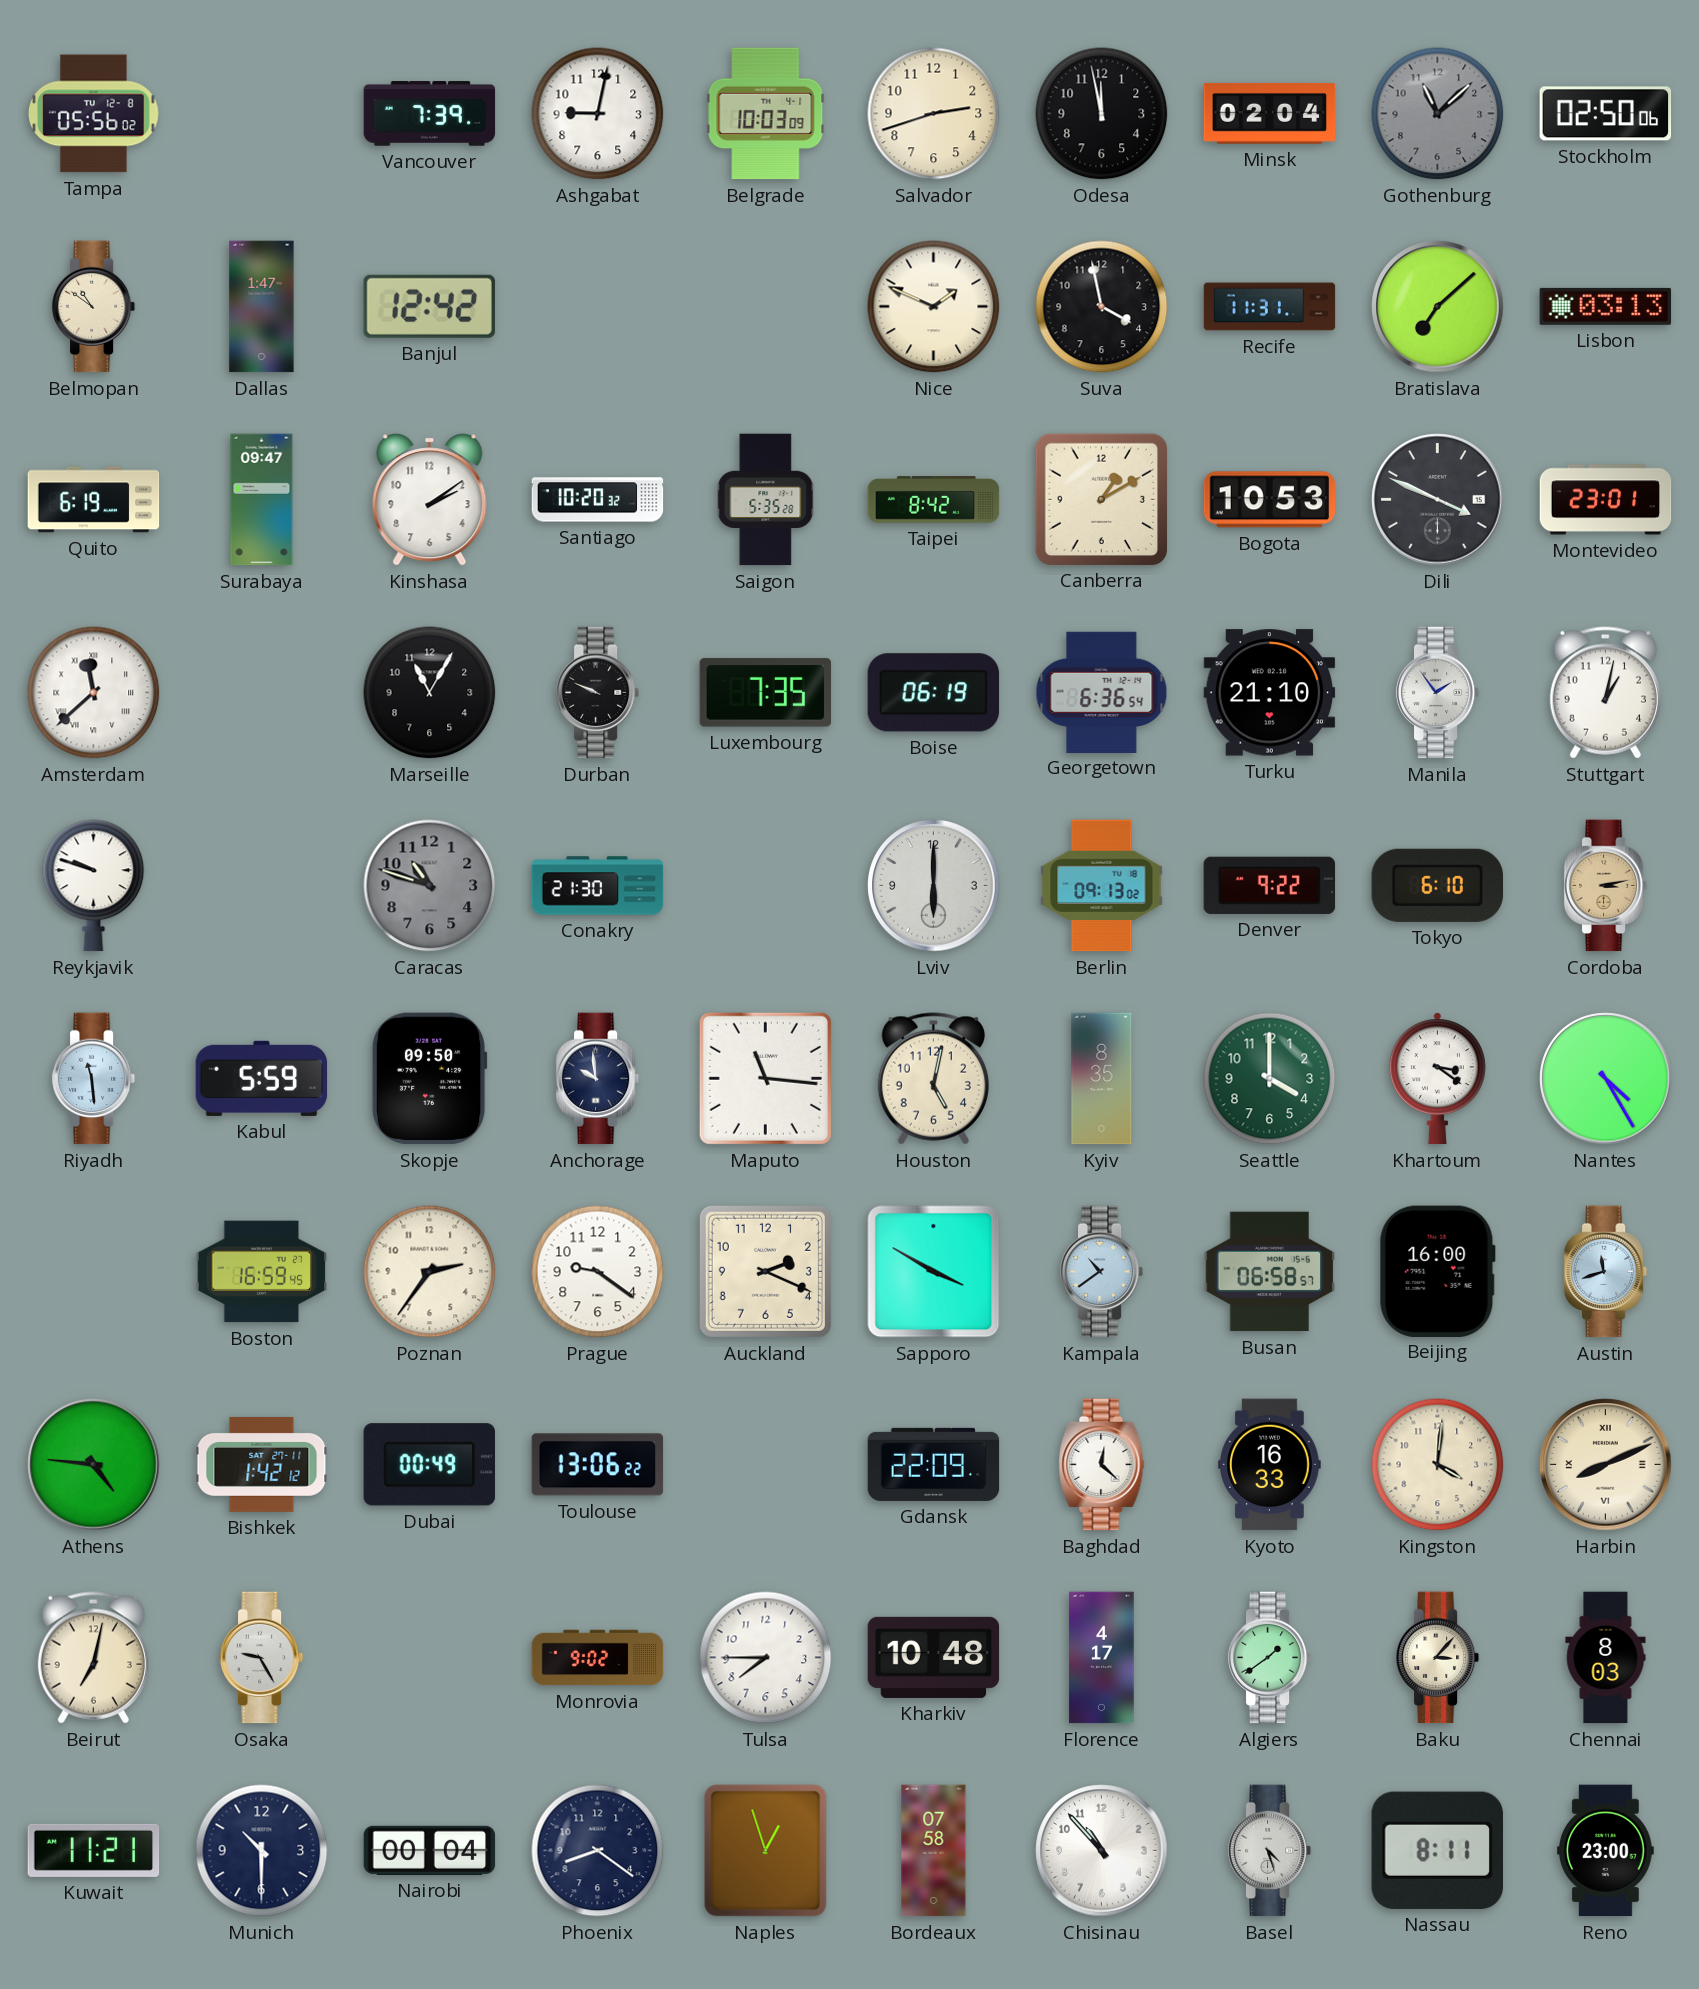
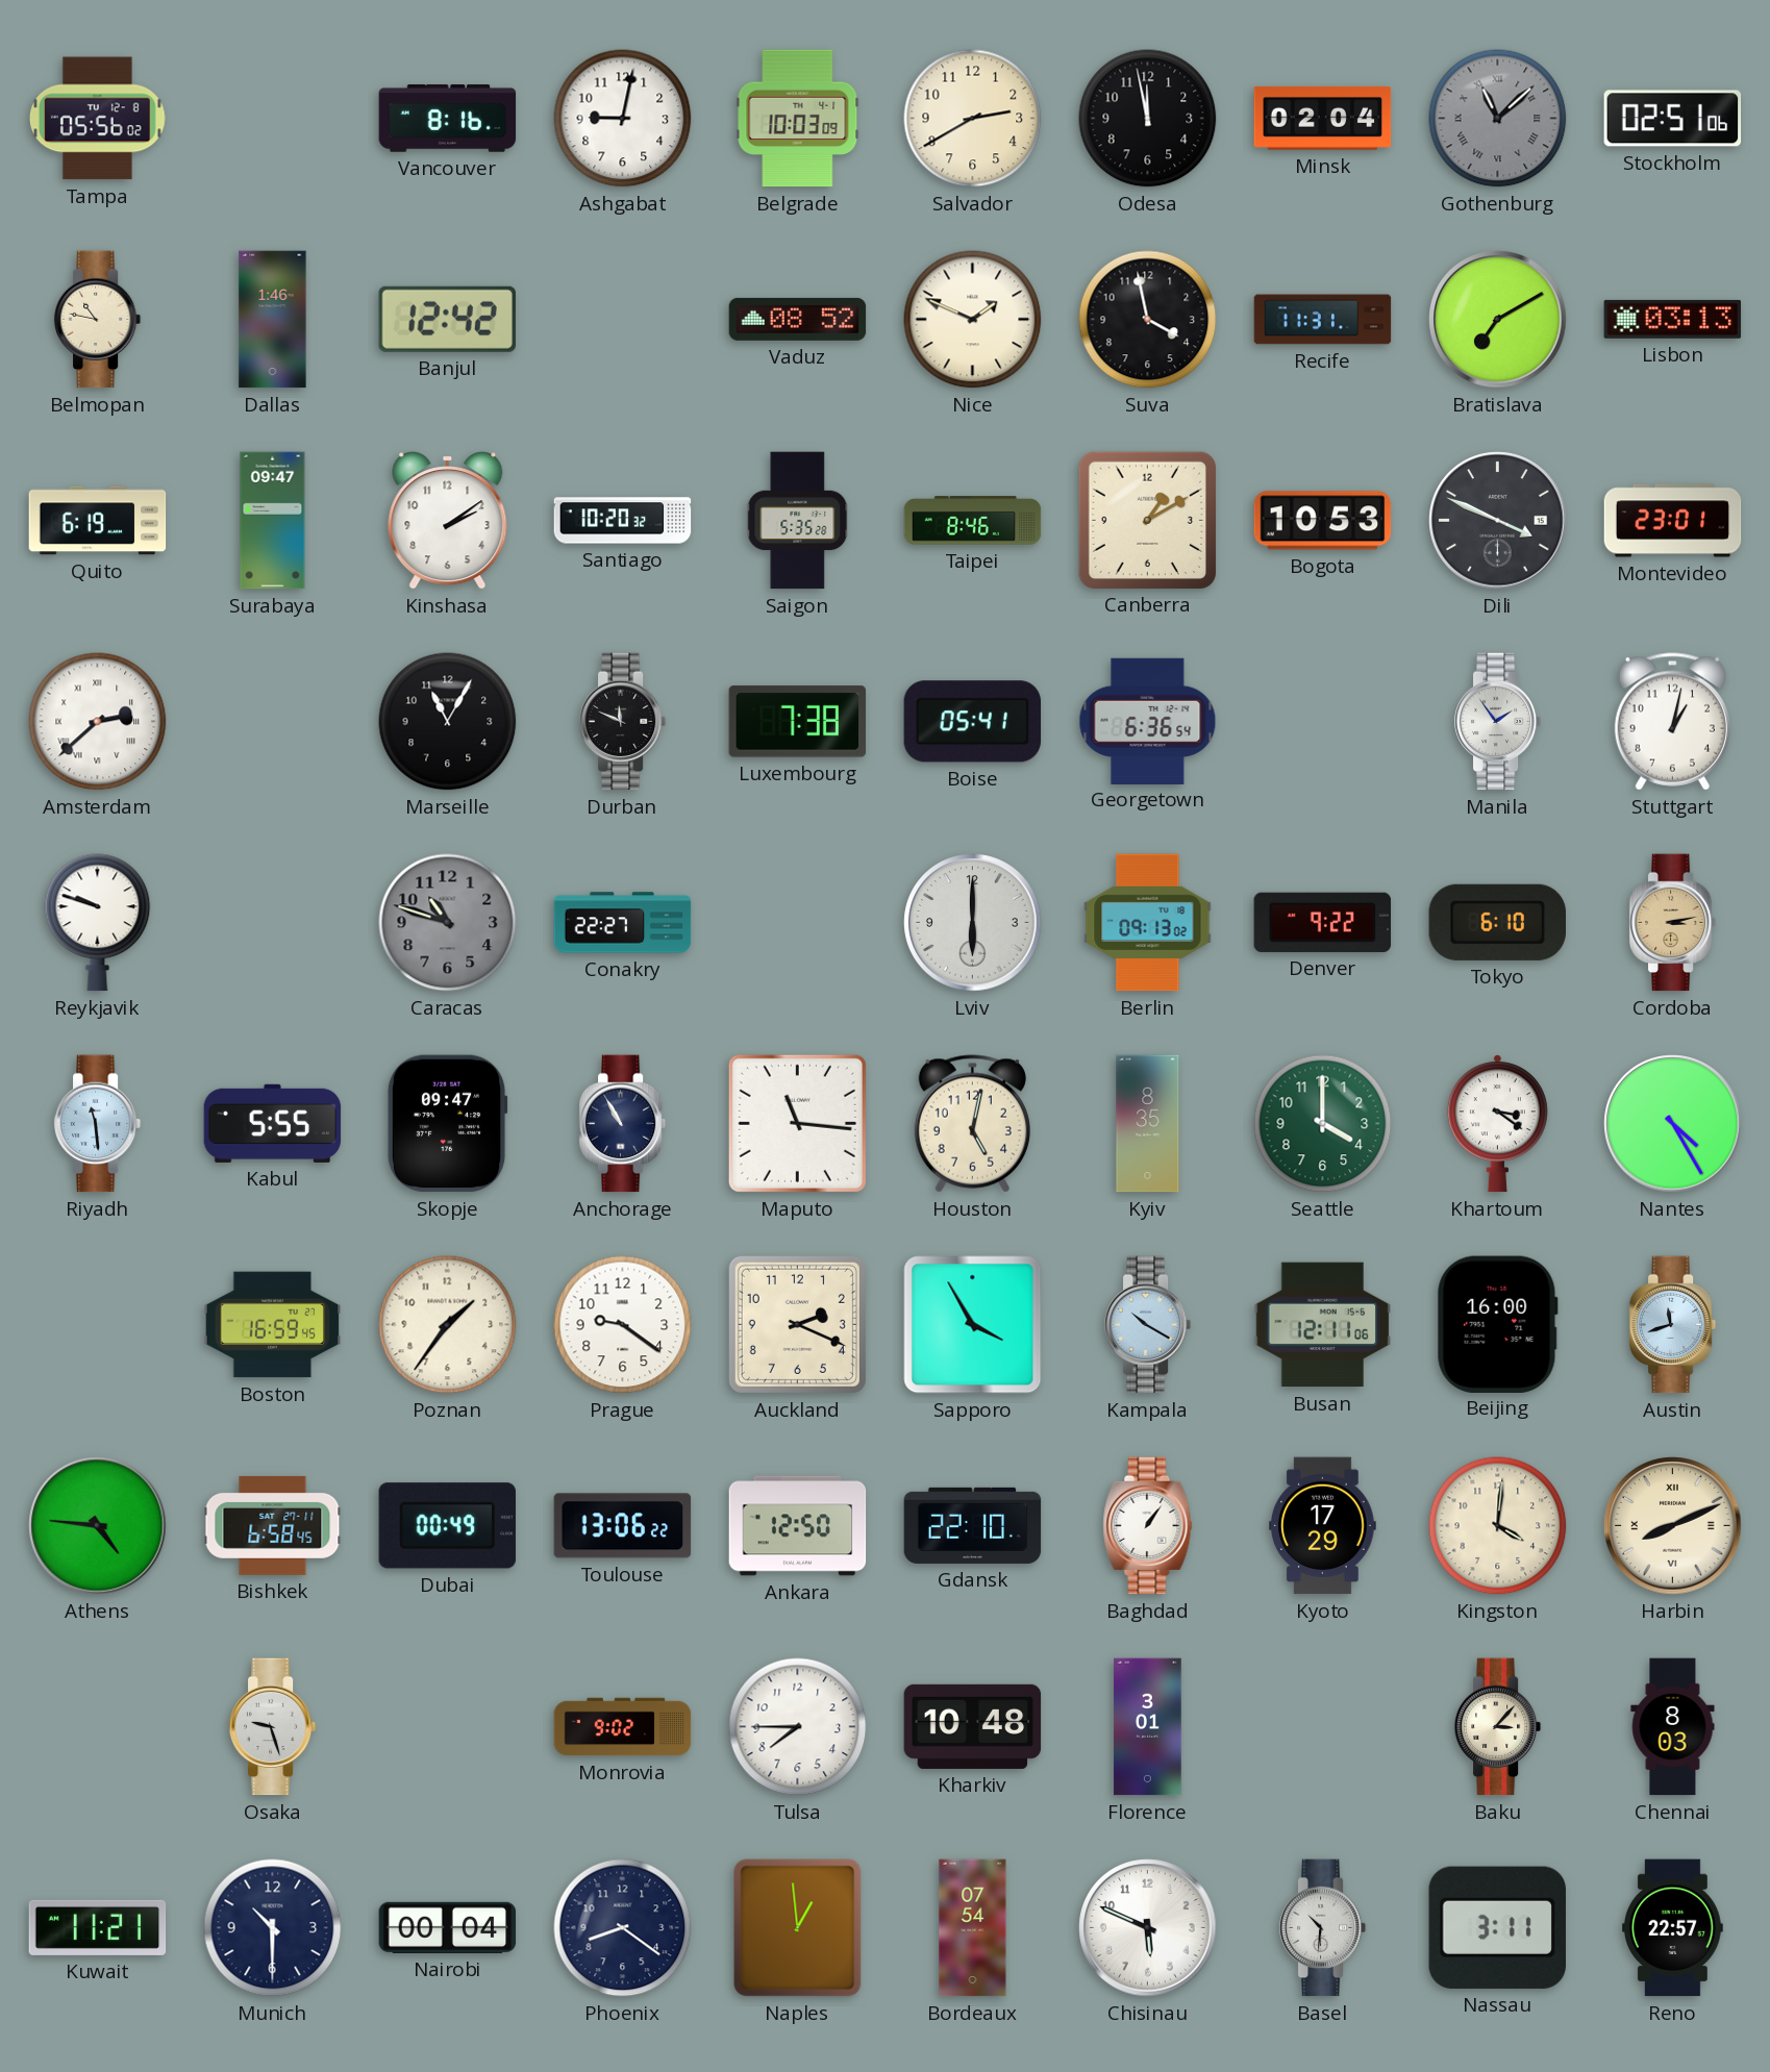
Vancouver: 7:39 -> 8:16
Salvador: 2:42 -> 2:40
Gothenburg numerals: Arabic -> Roman
Stockholm: 02:50 -> 02:51
Belmopan: 10:51 -> 10:47
Dallas: 1:47 -> 1:46
Vaduz: none -> 08:52
Bratislava: 7:08 -> 7:10
Taipei: 8:42 -> 8:46
Amsterdam: 11:38 -> 2:38
Durban: 9:49 -> 11:49
Luxembourg: 7:35 -> 7:38
Boise: 06:19 -> 05:41
Turku: 21:10 -> none
Conakry: 21:30 -> 22:27
Kabul: 5:59 -> 5:55
Skopje: 09:50 -> 09:47
Anchorage: 9:59 -> 10:55
Poznan: 2:36 -> 1:36
Sapporo: 3:50 -> 3:55
Kampala: 10:39 -> 10:20
Busan: 06:58 -> 12:11
Bishkek: 1:42 -> 6:58
Ankara: none -> 12:50
Gdansk: 22:09 -> 22:10
Baghdad: 12:22 -> 1:06
Kyoto: 16:33 -> 17:29
Beirut: 7:02 -> none
Osaka: 9:25 -> 9:27
Florence: 4:17 -> 3:01
Algiers: 1:39 -> none
Naples: 12:57 -> 12:59
Bordeaux: 07:58 -> 07:54
Chisinau: 10:53 -> 5:49
Basel: 4:27 -> 10:31
Nassau: 8:11 -> 3:11
Reno: 23:00 -> 22:57
